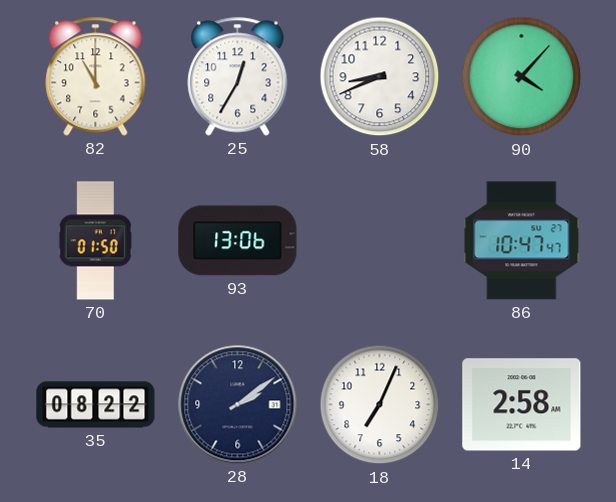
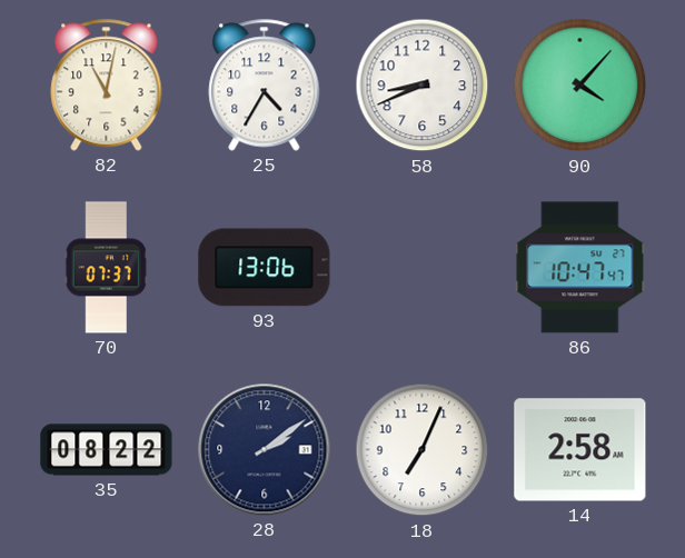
82: 11:00 -> 11:02
25: 12:35 -> 4:35
70: 01:50 -> 07:37
